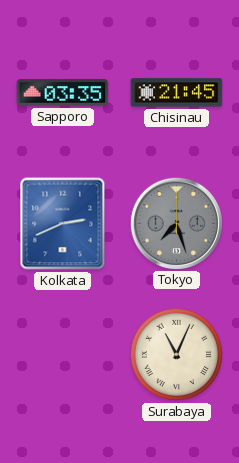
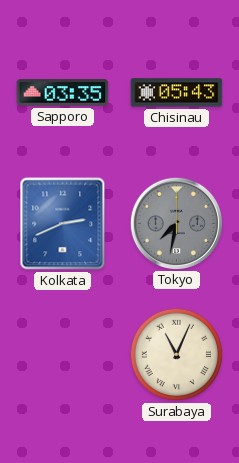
Chisinau: 21:45 -> 05:43
Tokyo: 7:27 -> 7:32
